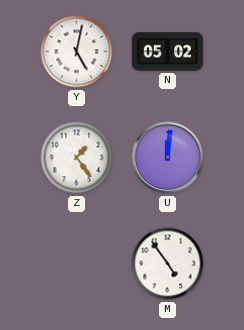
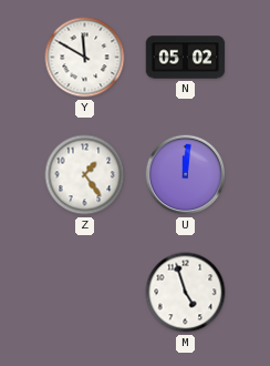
Y: 5:02 -> 11:50
M: 4:54 -> 4:57
